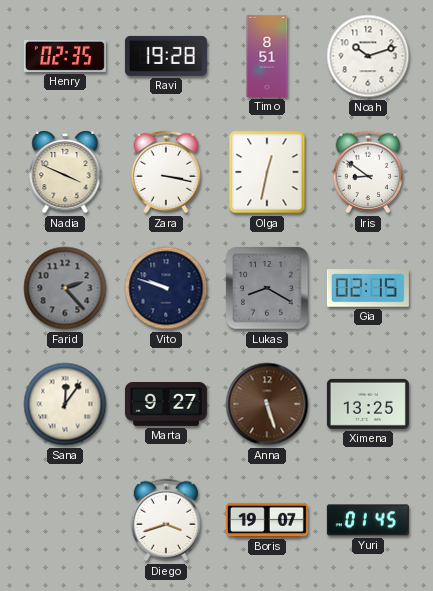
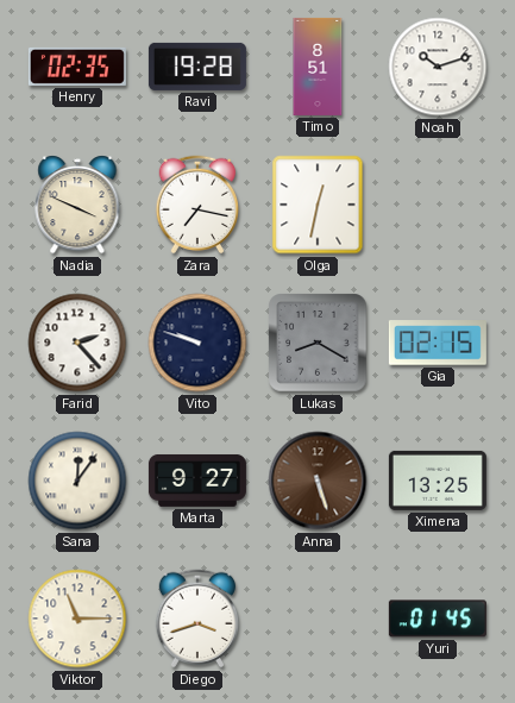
Zara: 3:17 -> 7:17
Iris: 8:51 -> none
Farid dial: grey -> white
Viktor: none -> 11:15
Boris: 19:07 -> none
